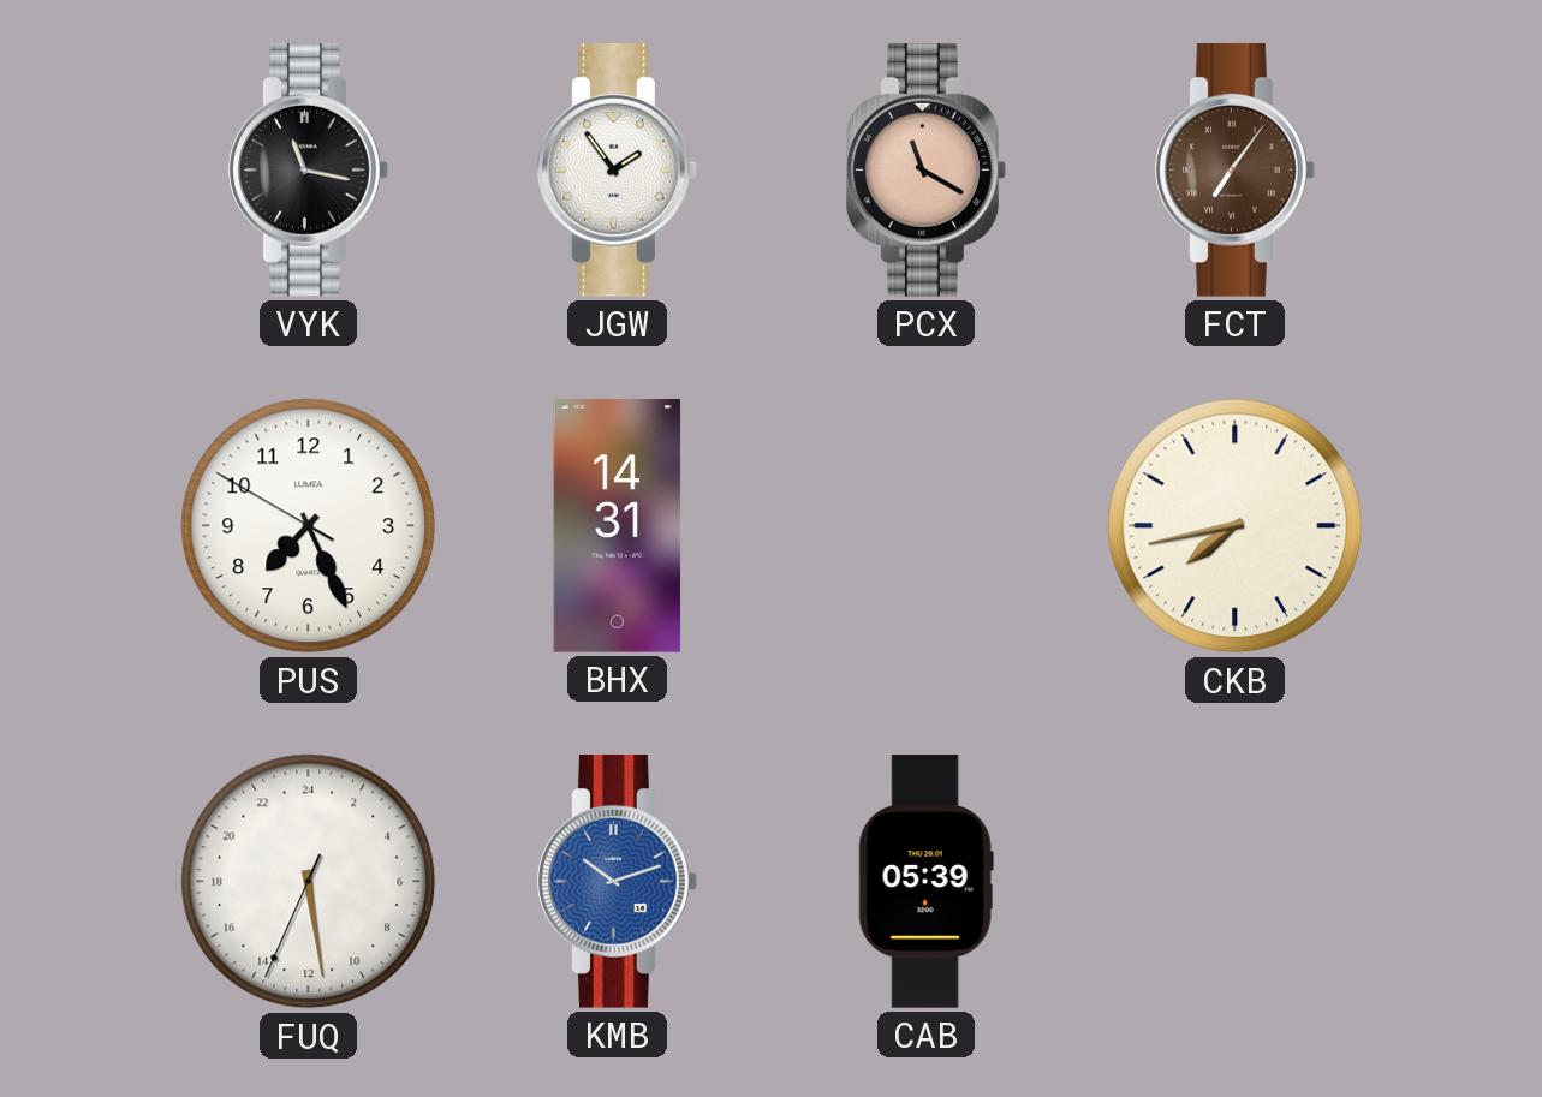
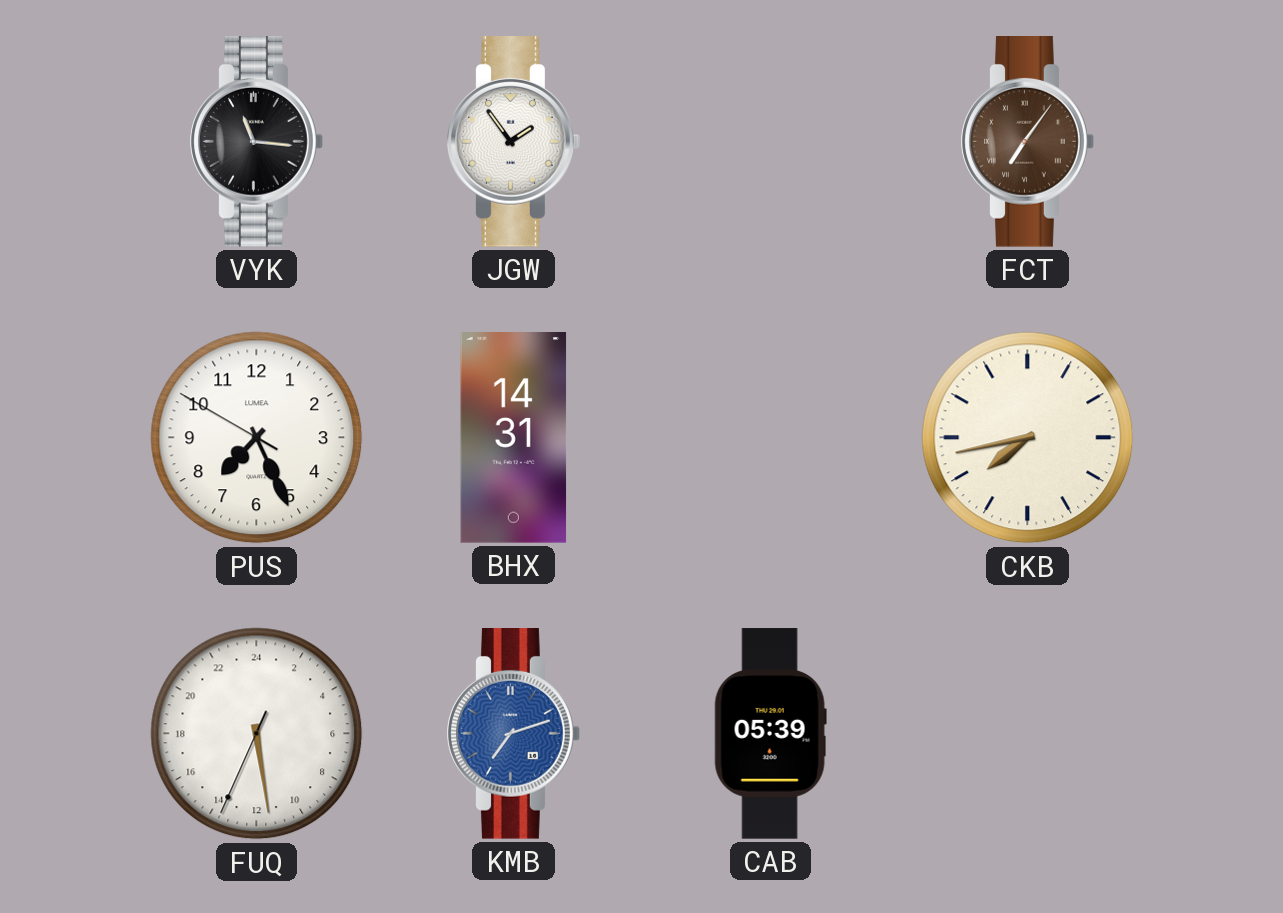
VYK: 11:17 -> 11:16
PCX: 11:20 -> none
KMB: 10:12 -> 7:12
